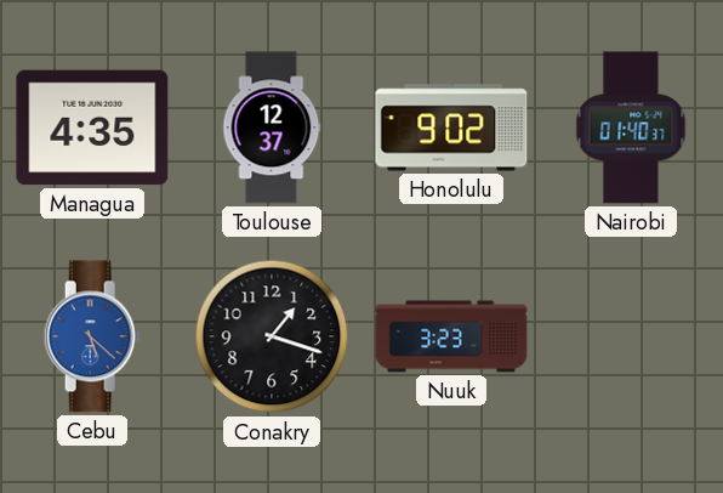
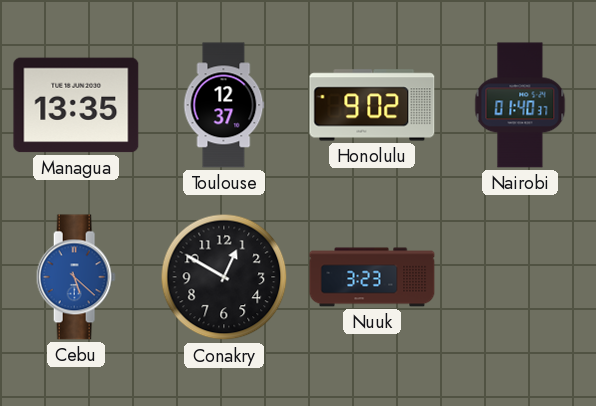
Managua: 4:35 -> 13:35
Conakry: 1:18 -> 12:50
